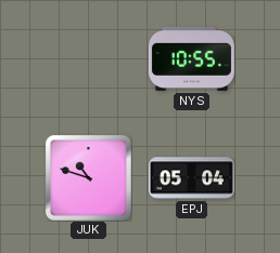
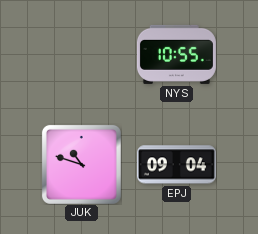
EPJ: 05:04 -> 09:04
